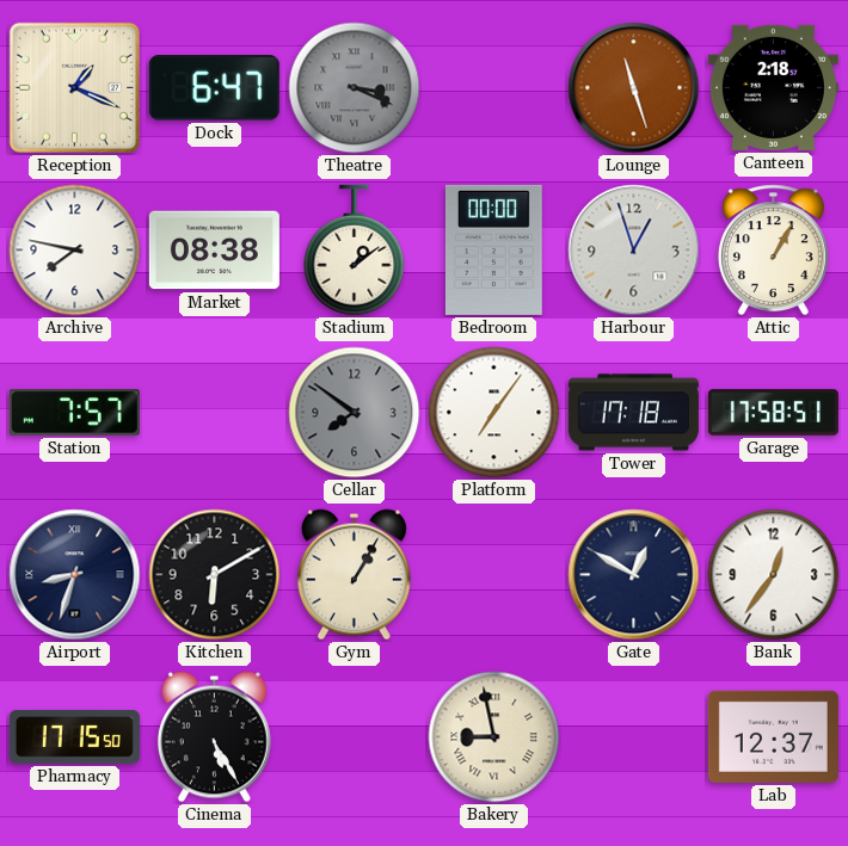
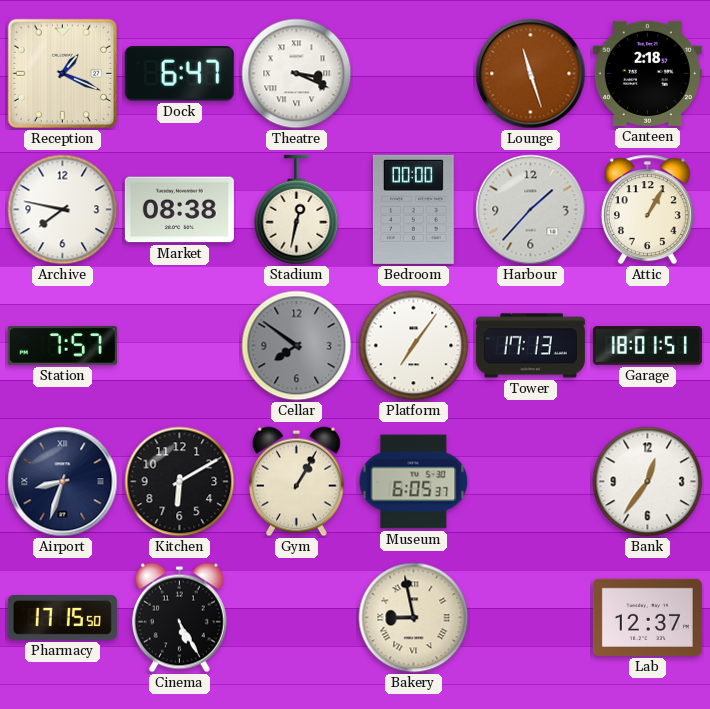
Theatre dial: grey -> white
Stadium: 1:09 -> 12:32
Harbour: 12:57 -> 1:37
Tower: 17:18 -> 17:13
Garage: 17:58 -> 18:01
Museum: none -> 6:05
Gate: 12:50 -> none
